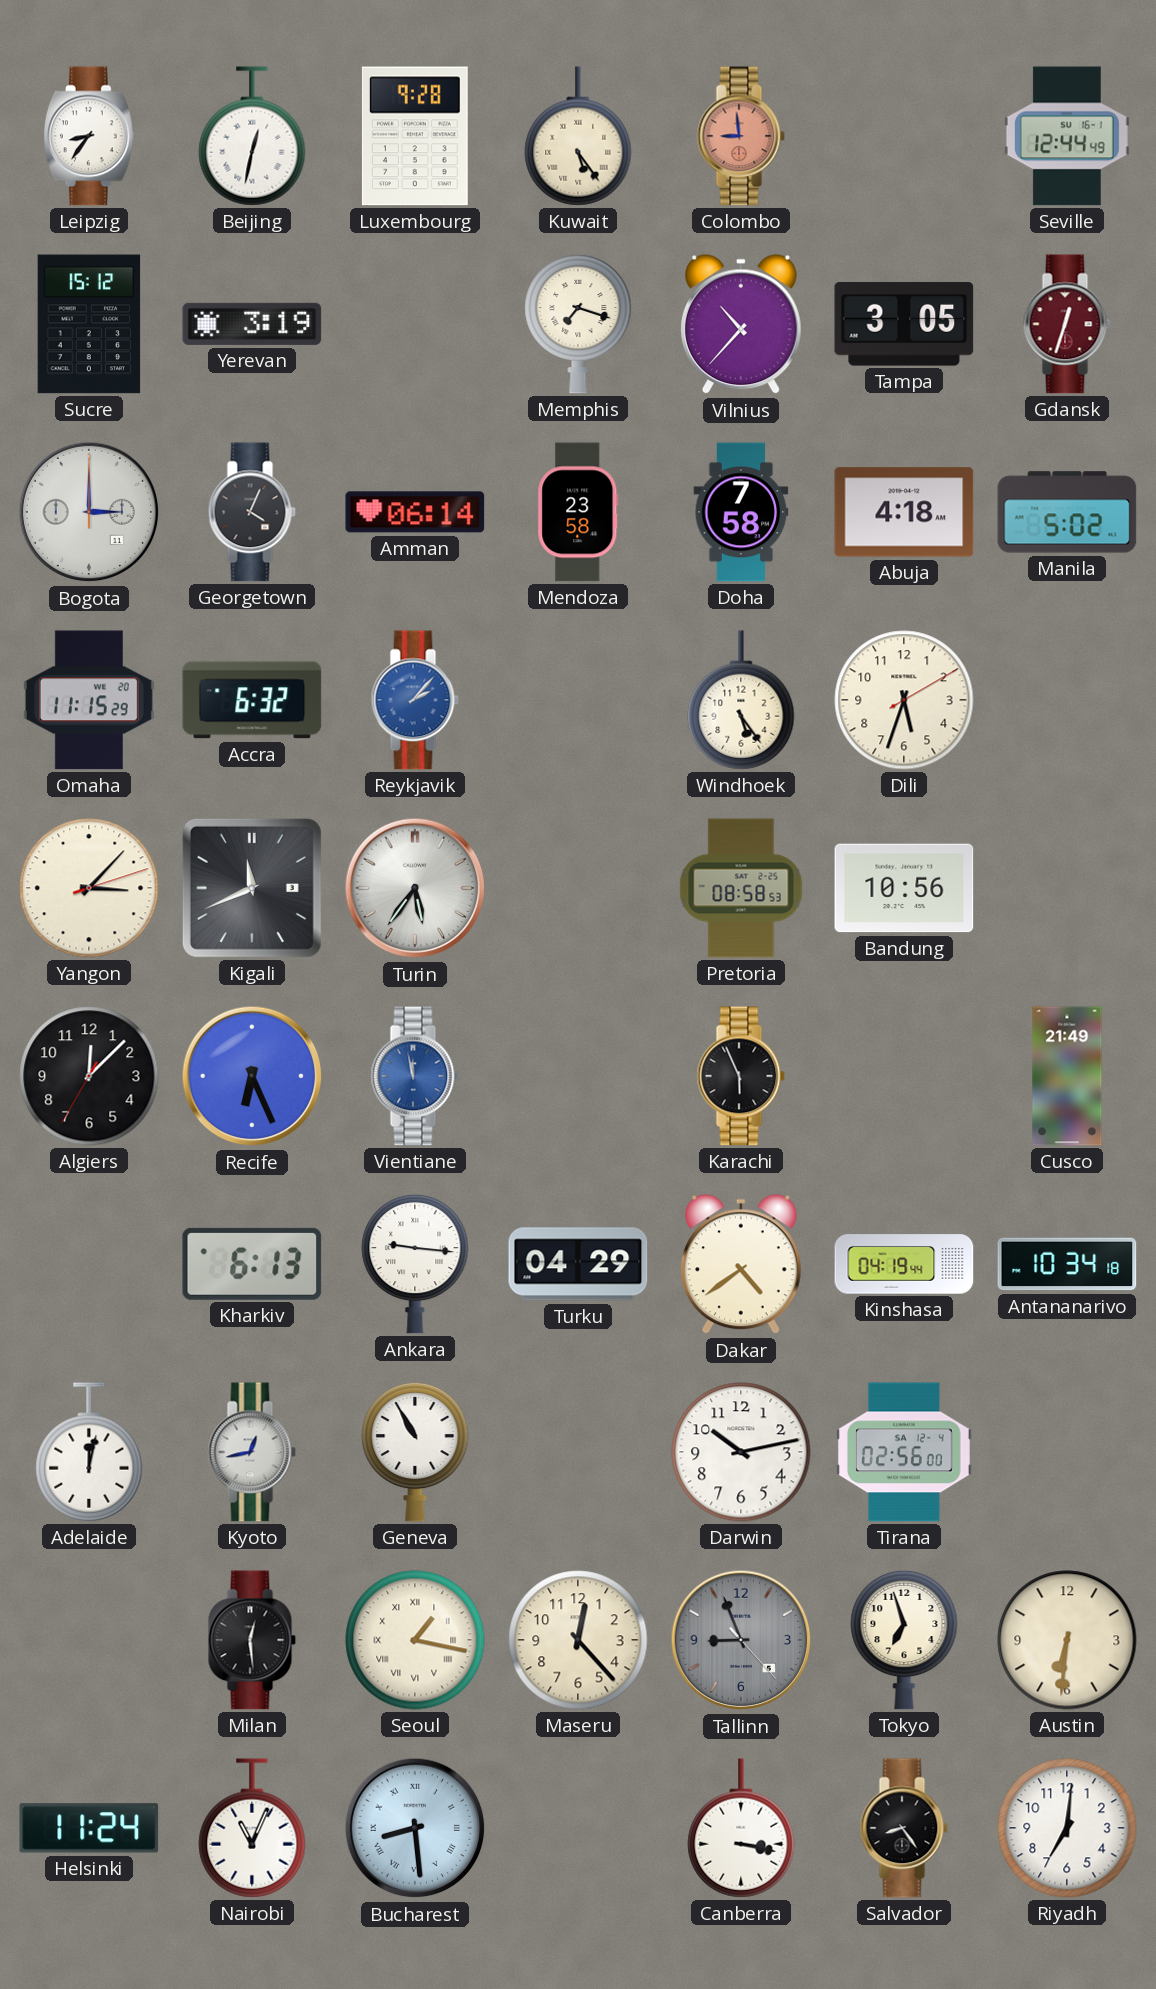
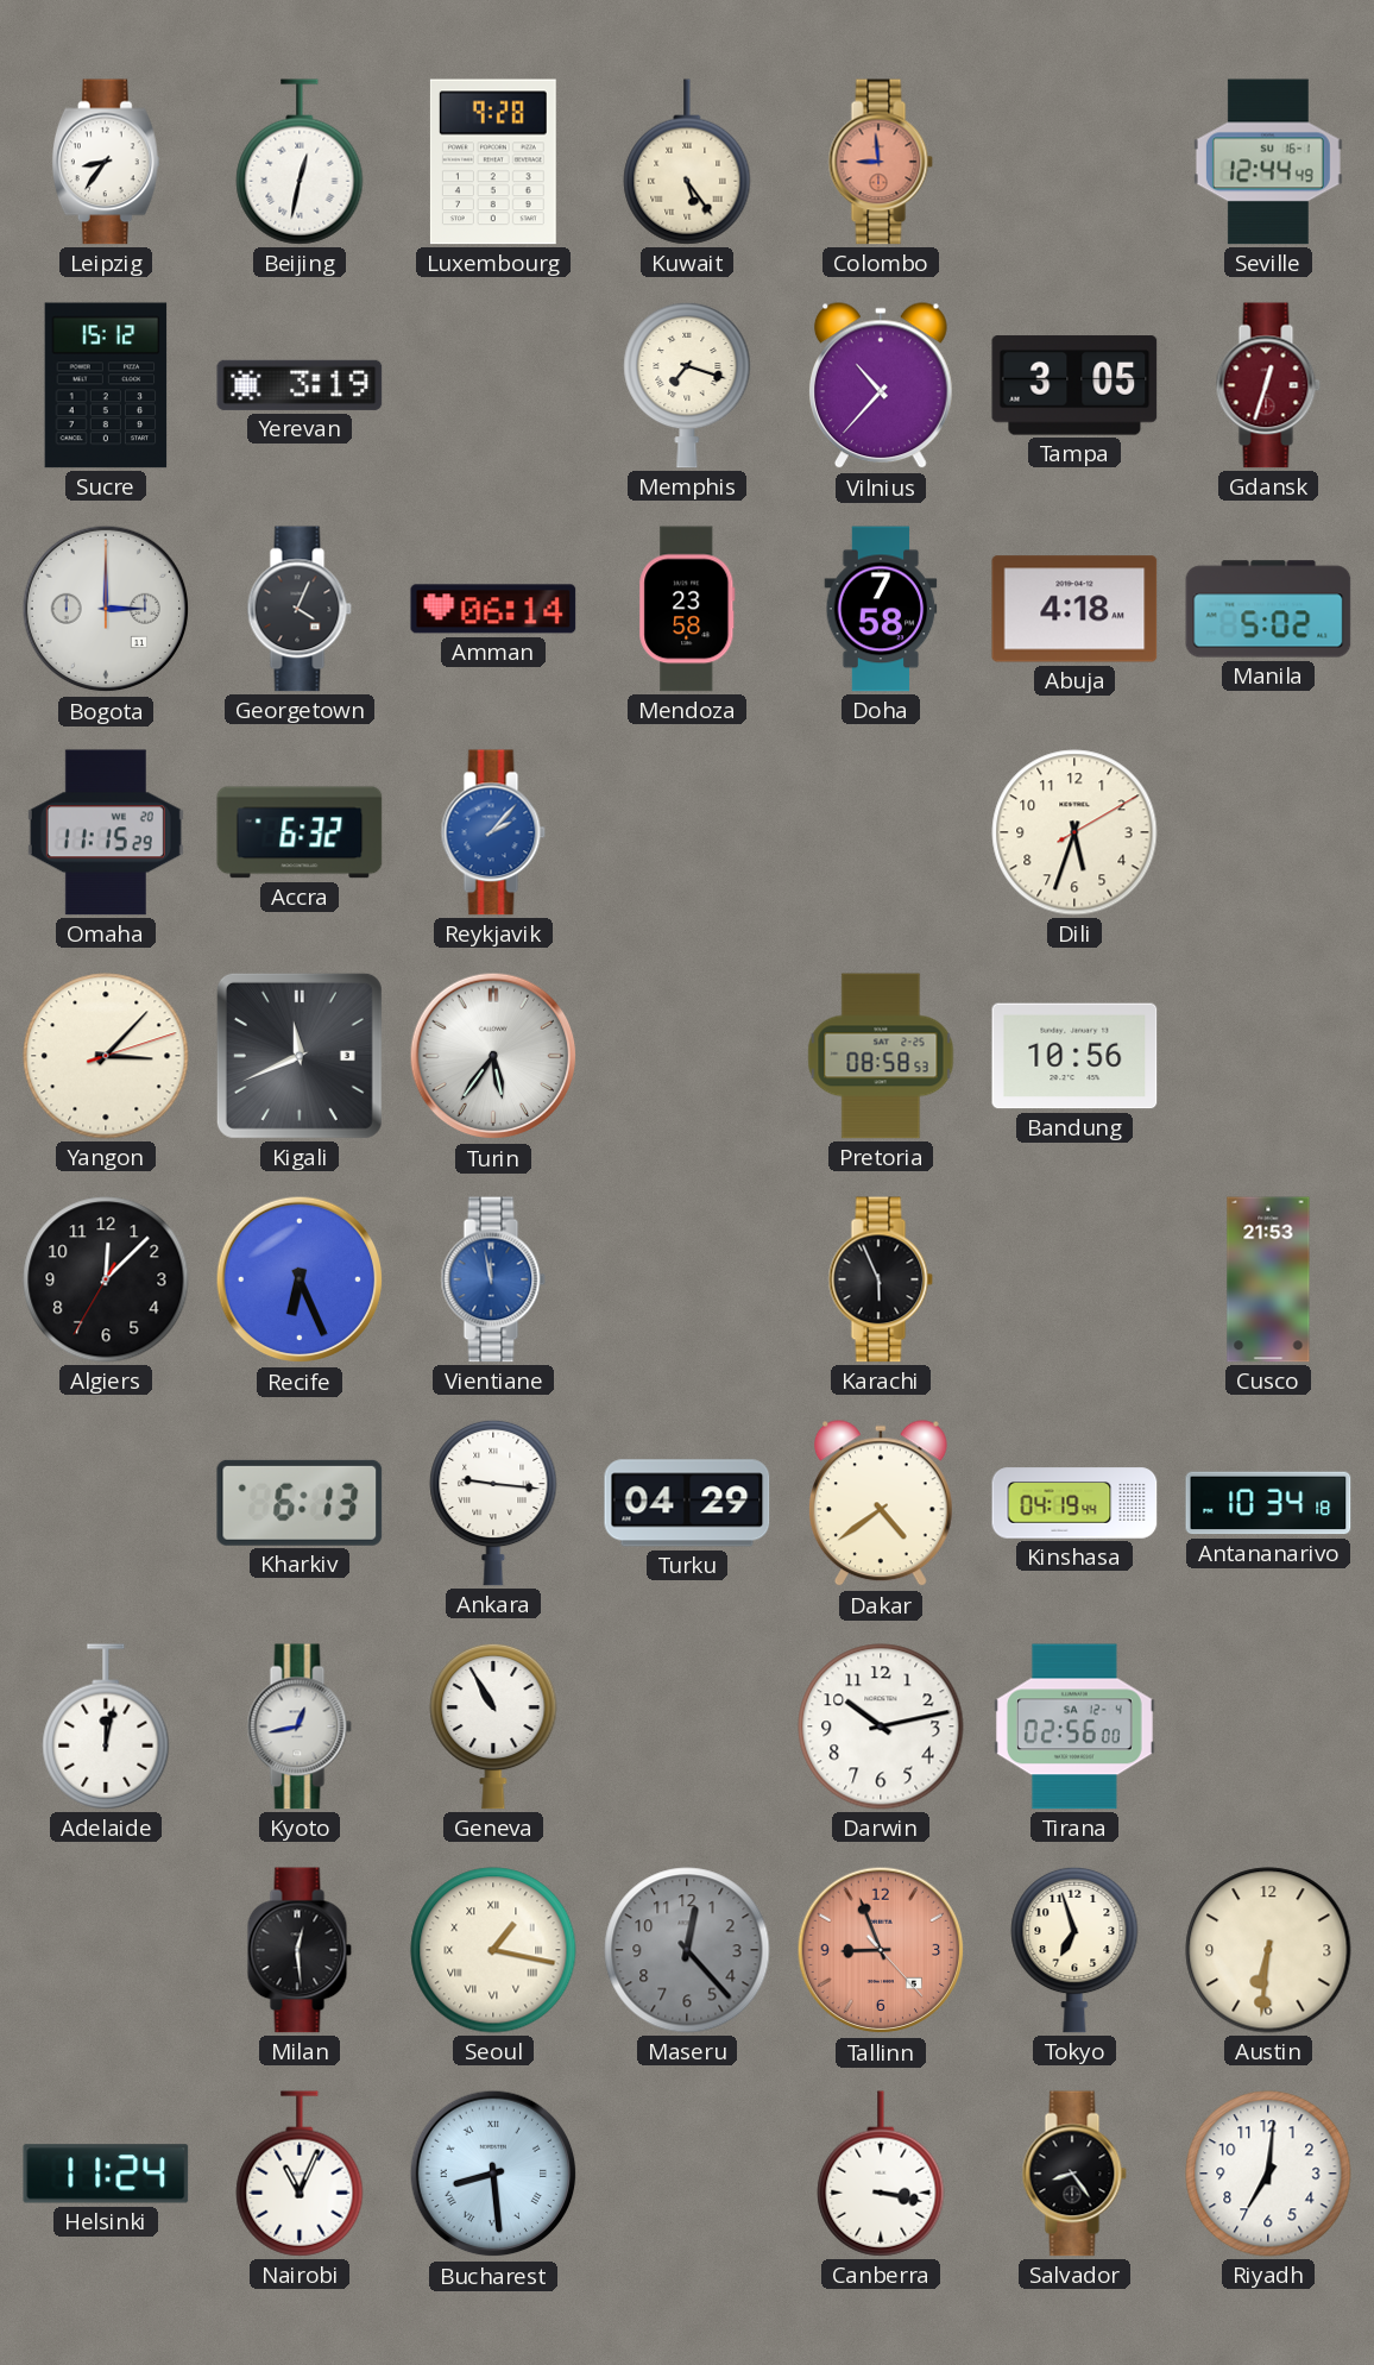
Windhoek: 5:24 -> none
Cusco: 21:49 -> 21:53
Maseru dial: cream -> grey
Tallinn dial: grey -> salmon
